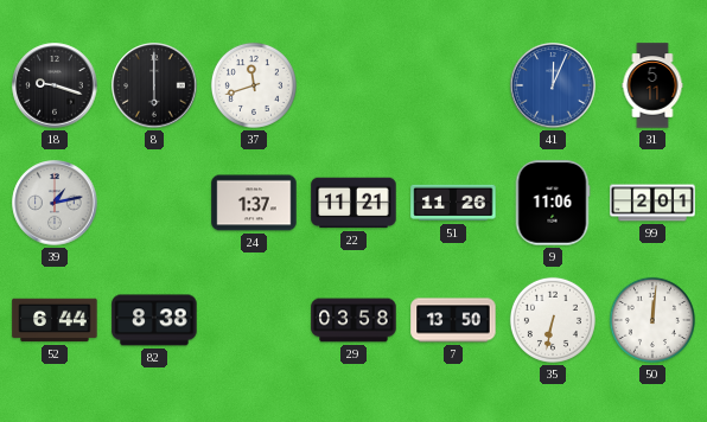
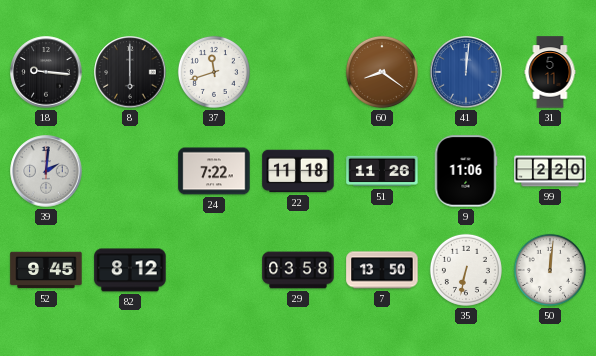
18: 9:18 -> 9:16
60: none -> 8:21
41: 12:04 -> 12:01
39: 1:13 -> 2:01
24: 1:37 -> 7:22
22: 11:21 -> 11:18
99: 2:01 -> 2:20
52: 6:44 -> 9:45
82: 8:38 -> 8:12
